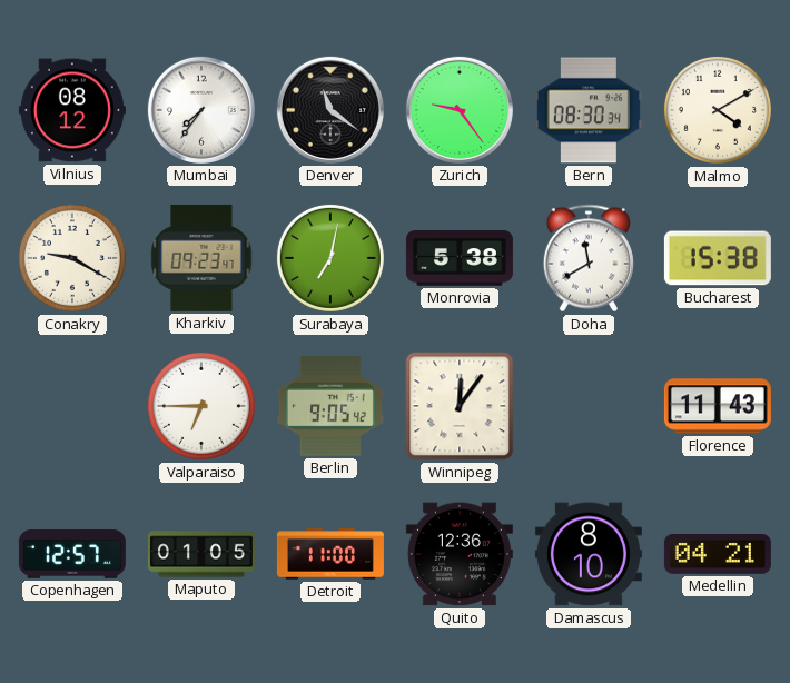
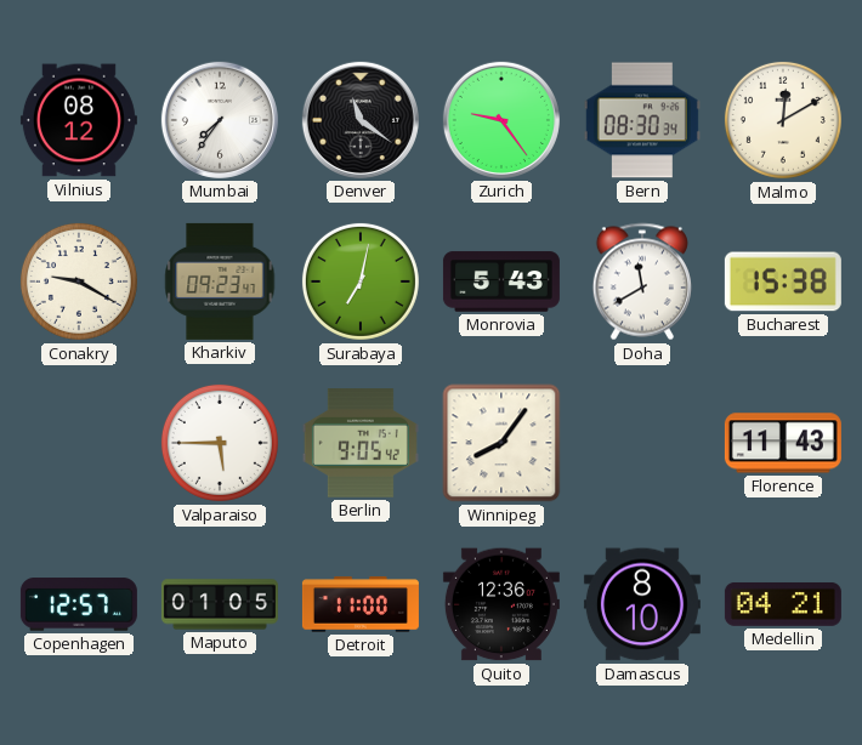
Malmo: 4:10 -> 12:10
Monrovia: 5:38 -> 5:43
Valparaiso: 6:45 -> 5:45
Winnipeg: 12:06 -> 8:06
